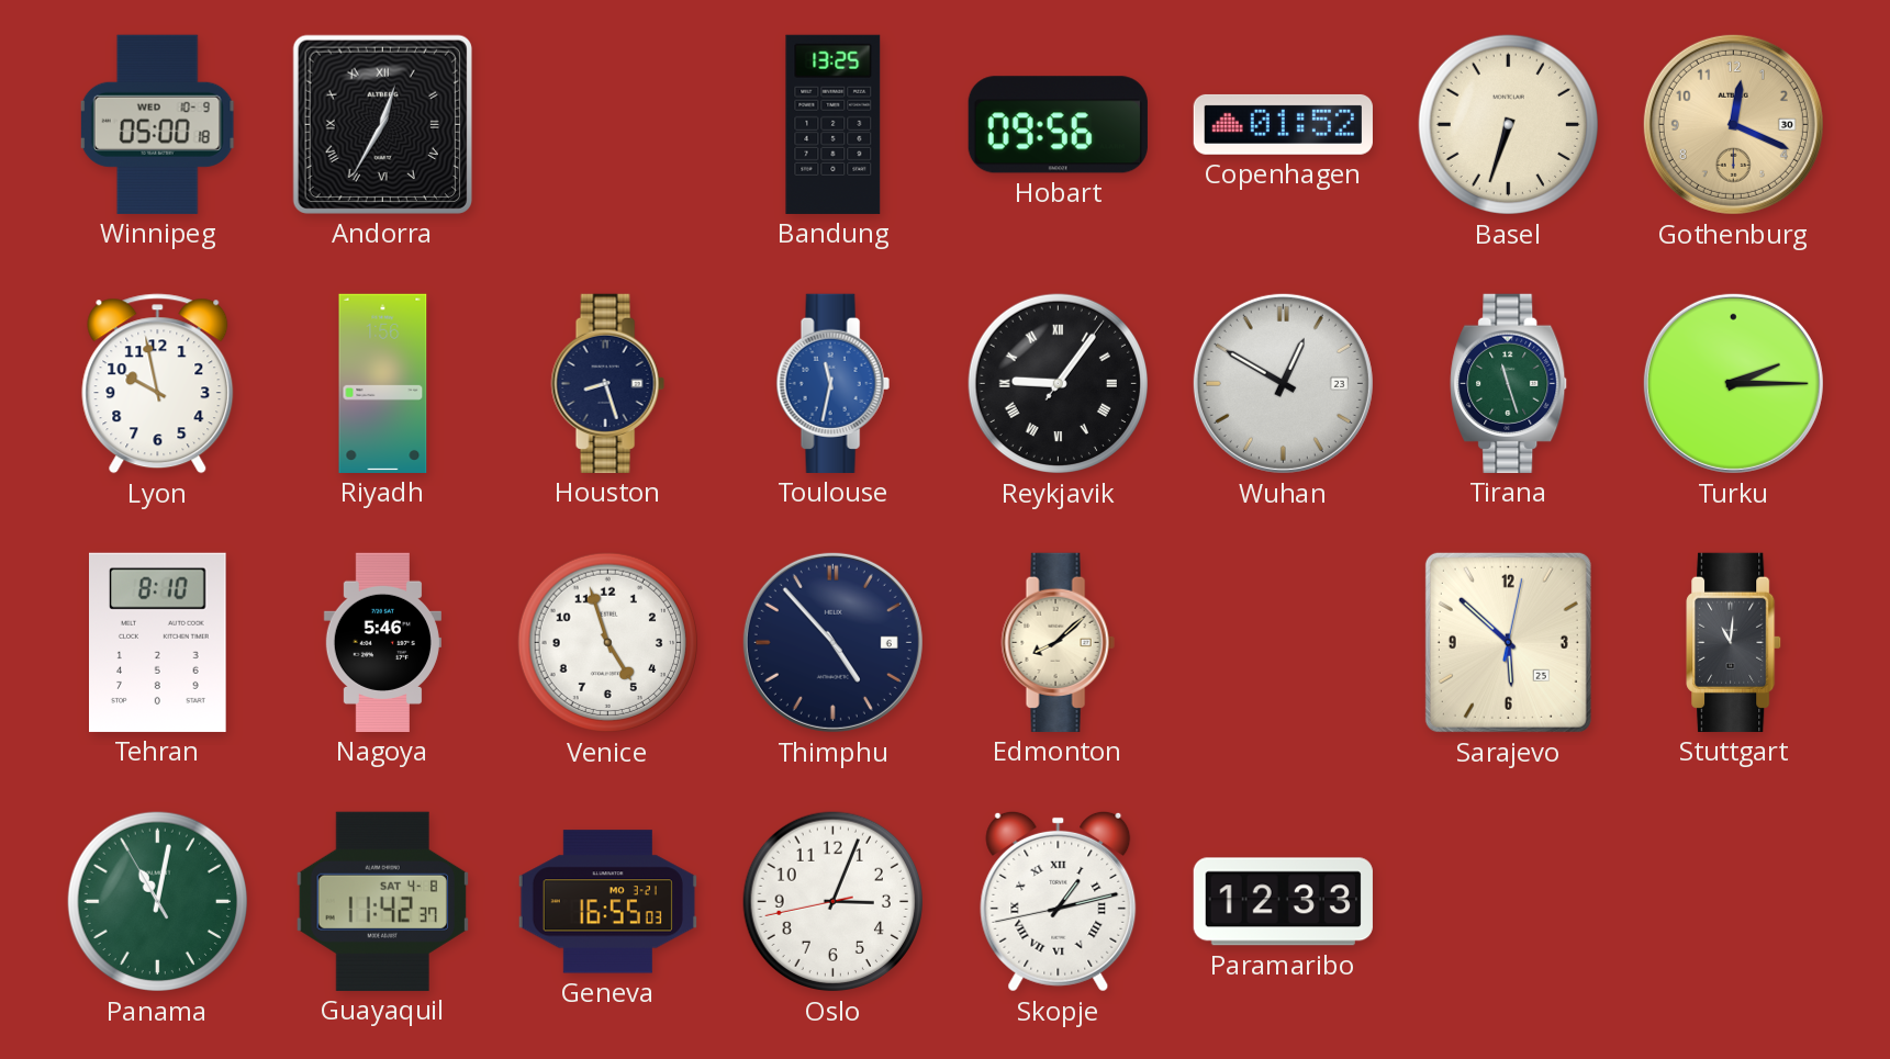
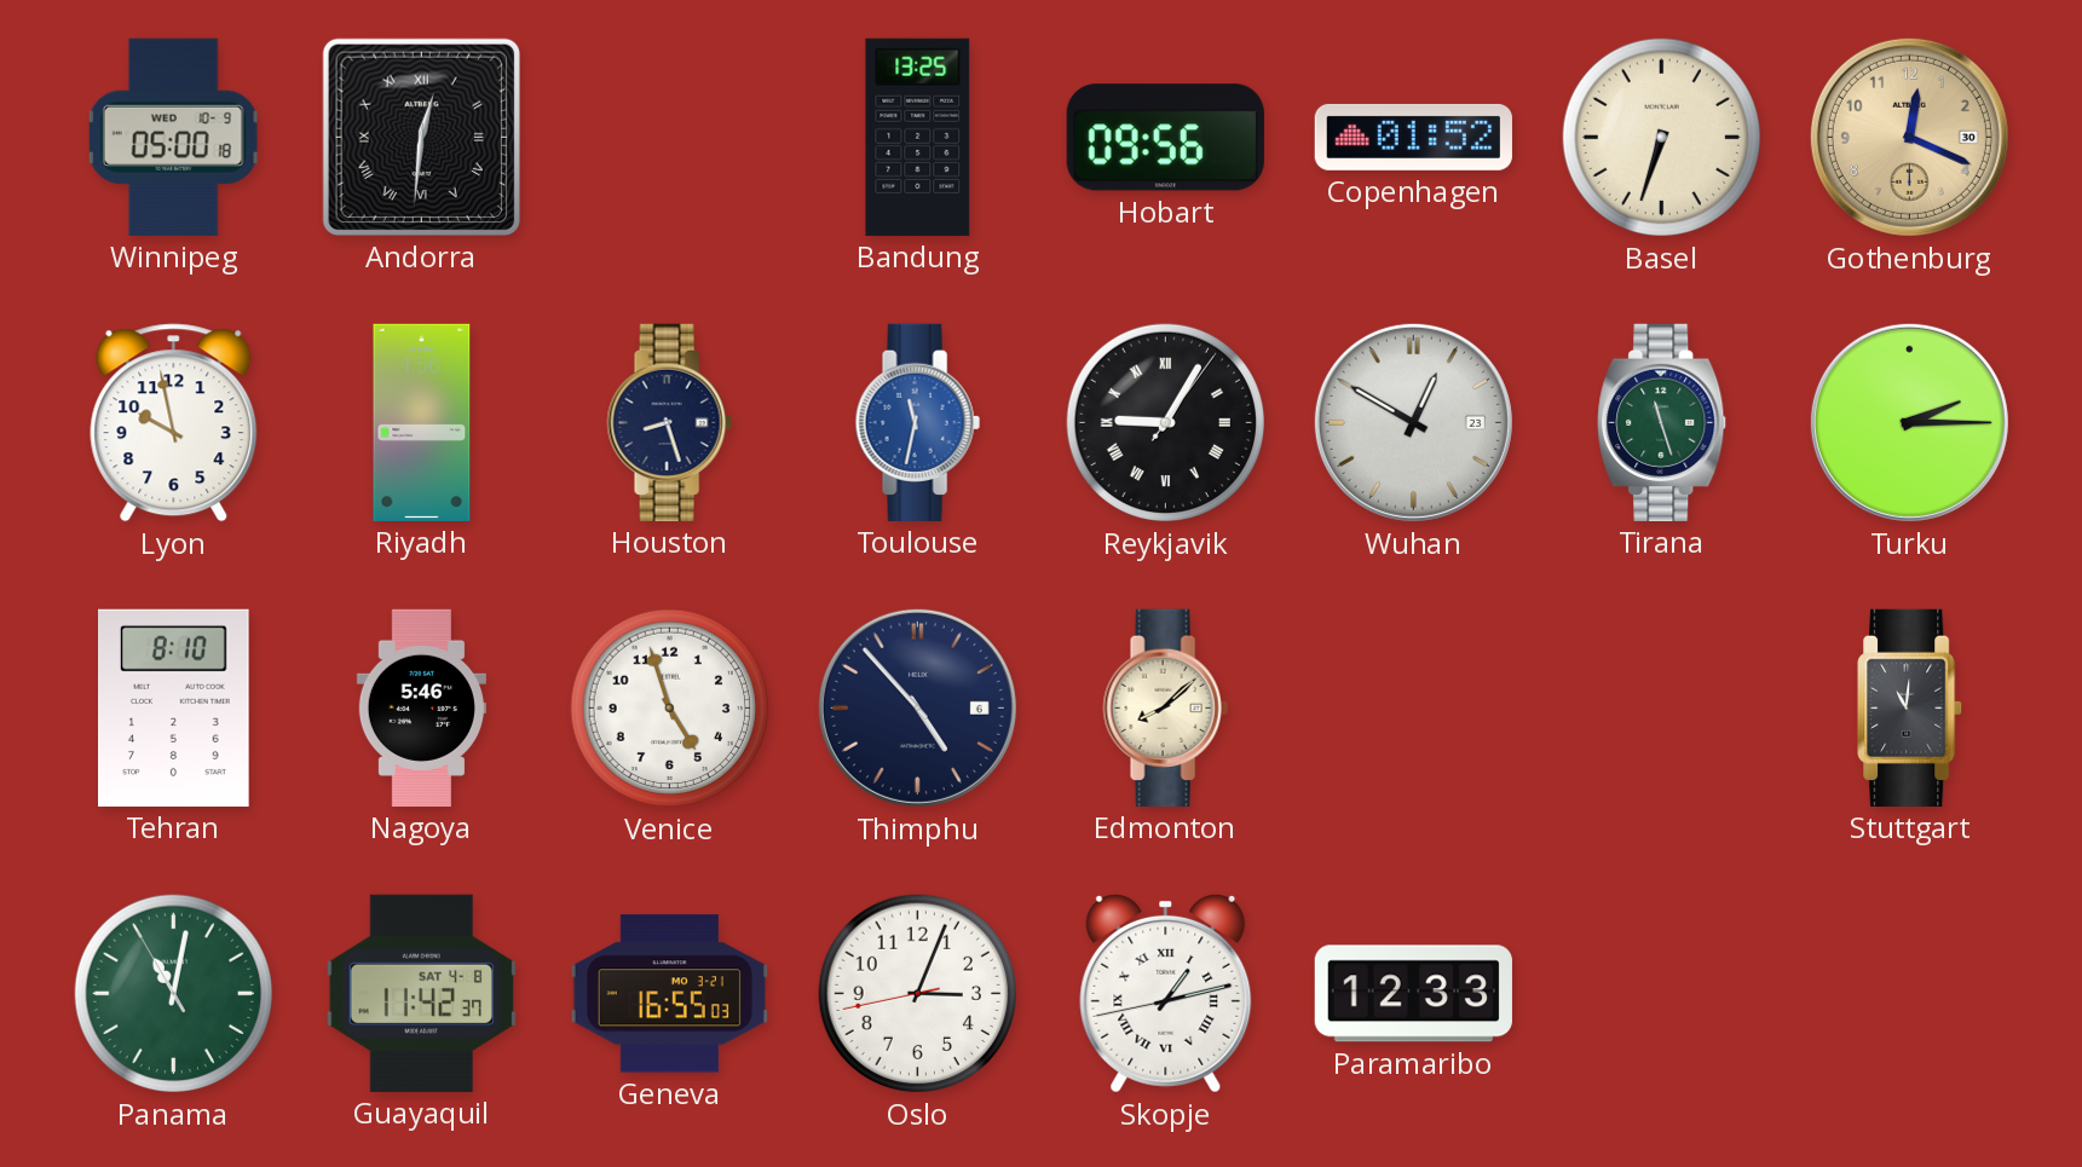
Andorra: 12:35 -> 12:31
Reykjavik: 9:06 -> 9:05
Sarajevo: 5:52 -> none
